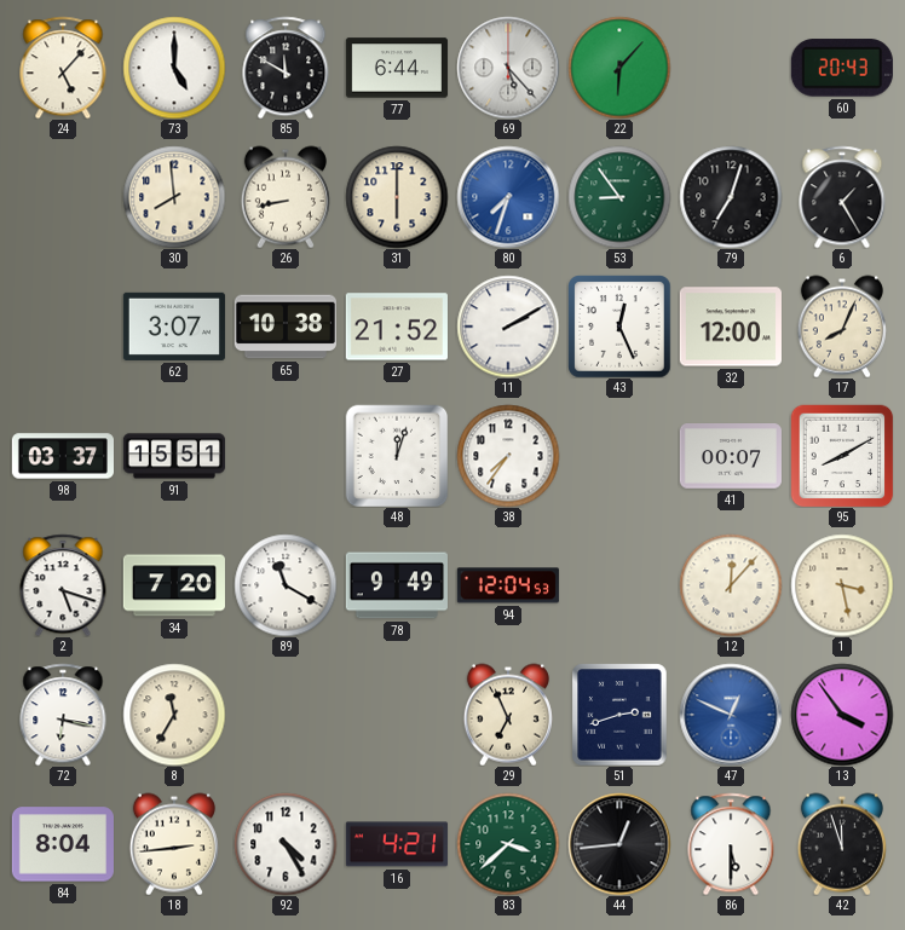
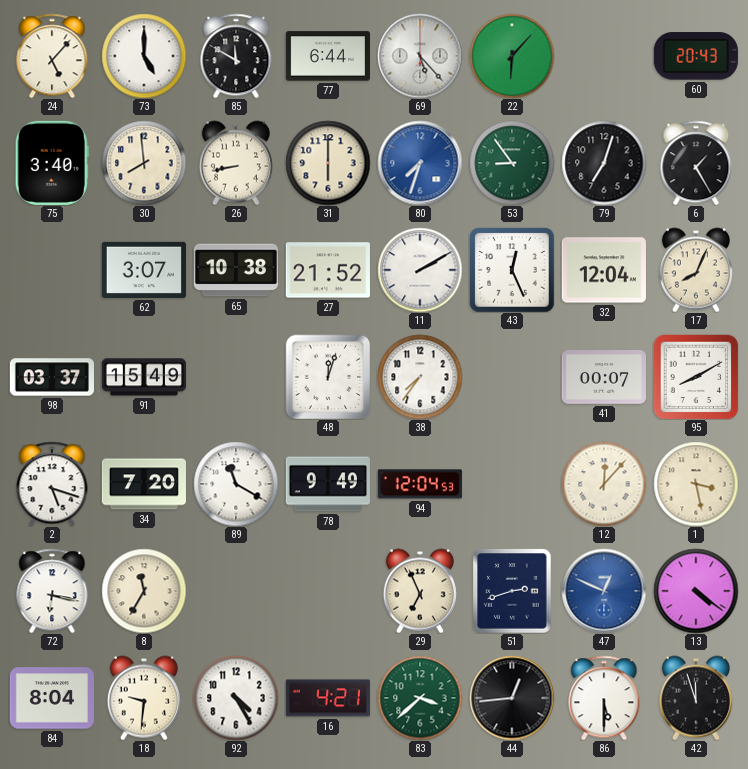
75: none -> 3:40
32: 12:00 -> 12:04
91: 15:51 -> 15:49
13: 3:54 -> 4:21
18: 2:44 -> 9:31
